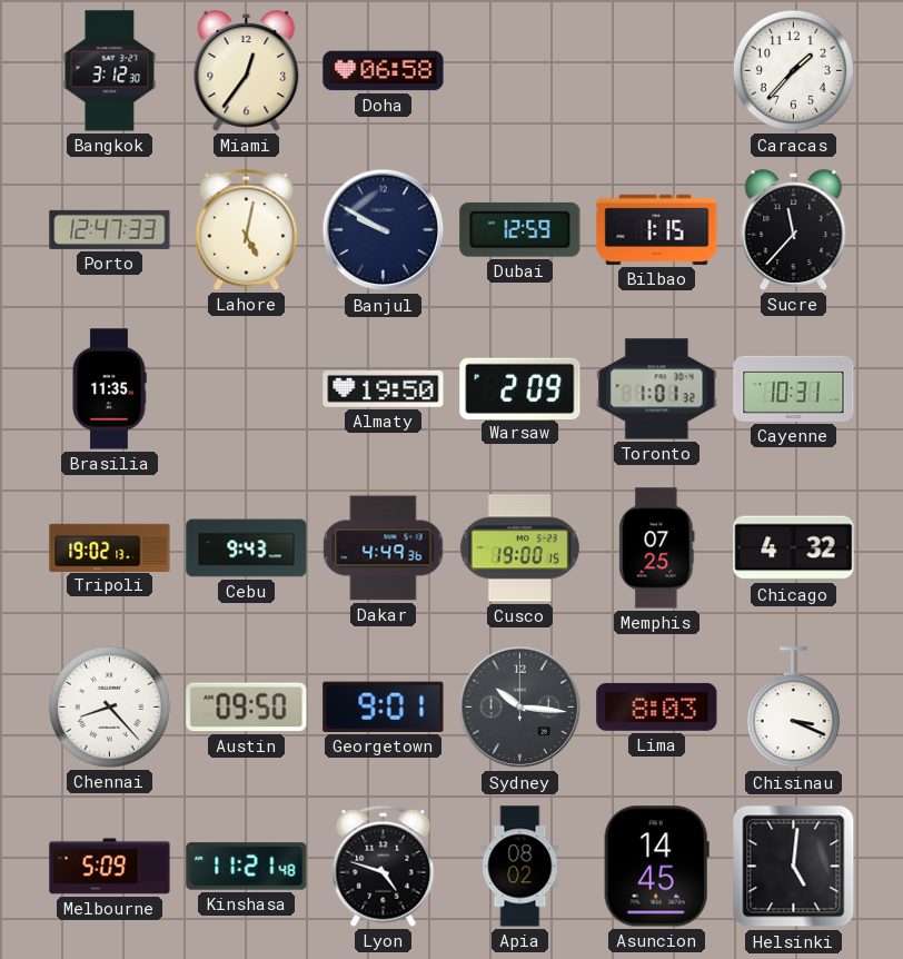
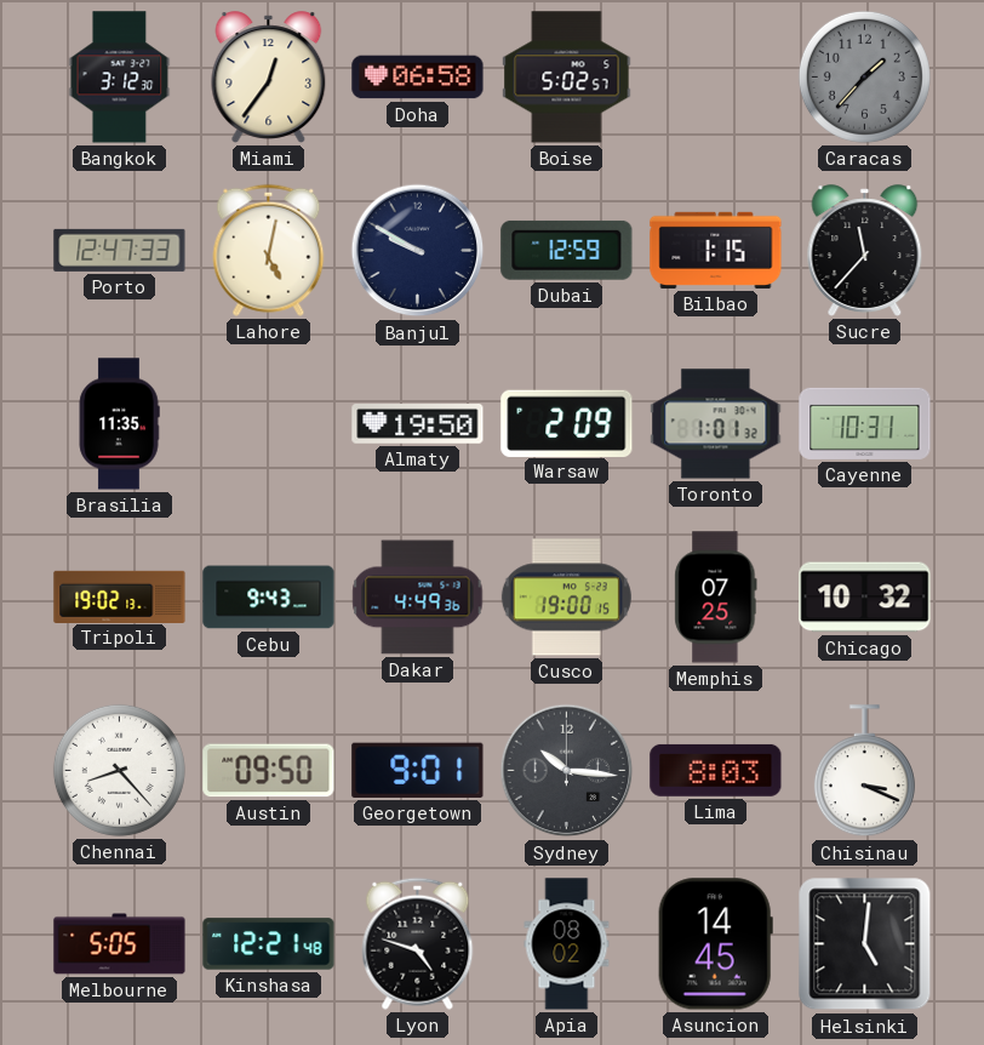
Boise: none -> 5:02
Caracas dial: white -> grey
Chicago: 4:32 -> 10:32
Melbourne: 5:09 -> 5:05
Kinshasa: 11:21 -> 12:21
